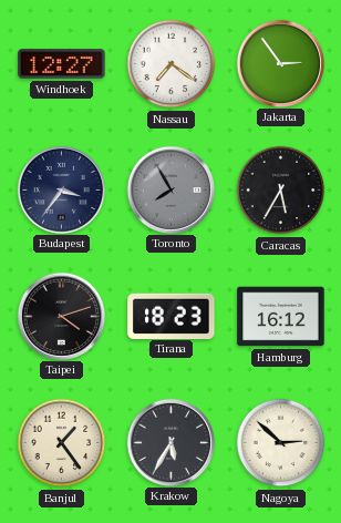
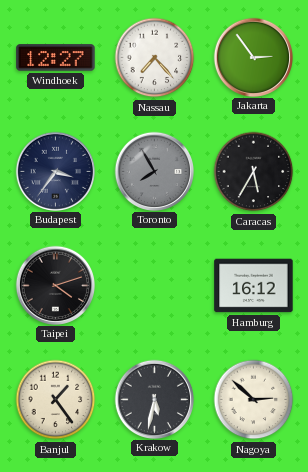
Nassau: 7:21 -> 7:23
Tirana: 18:23 -> none
Krakow: 5:35 -> 5:32
